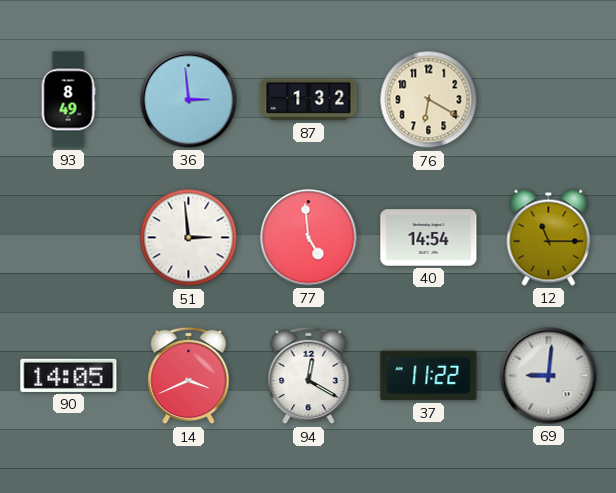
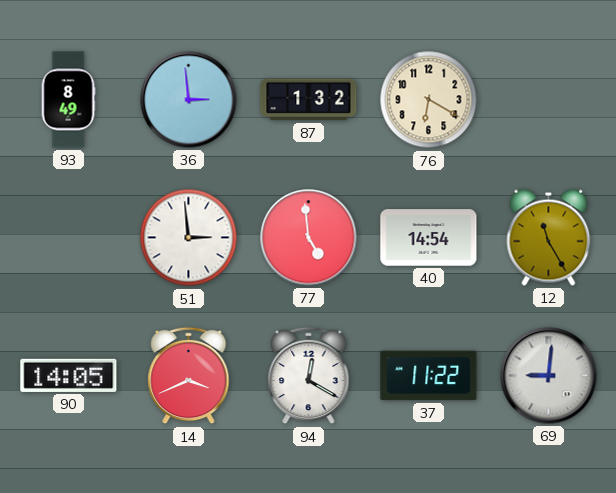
12: 11:15 -> 11:25
